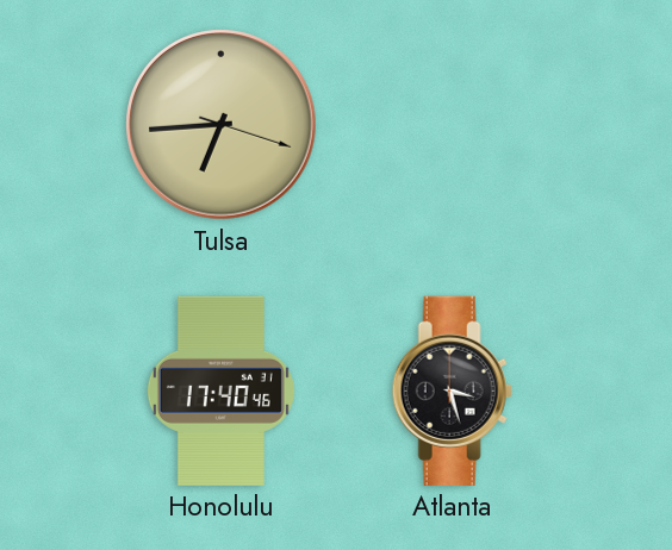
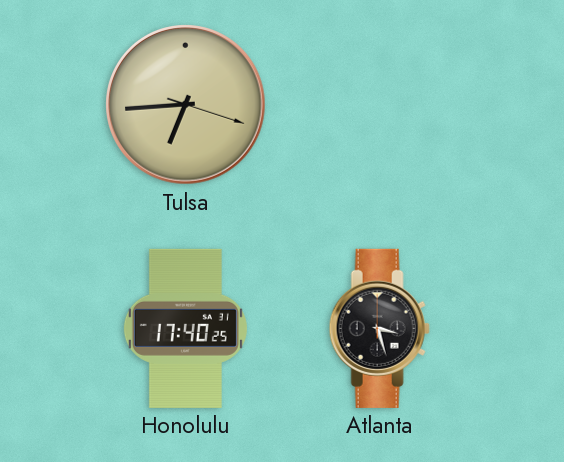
Honolulu: 17:40:46 -> 17:40:25
